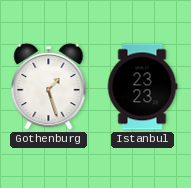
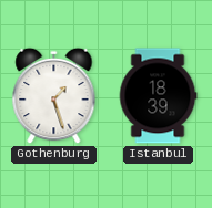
Istanbul: 23:23 -> 18:39
